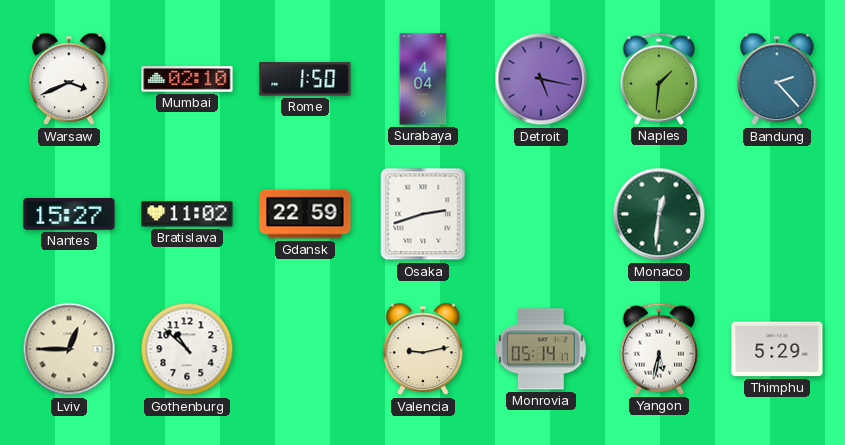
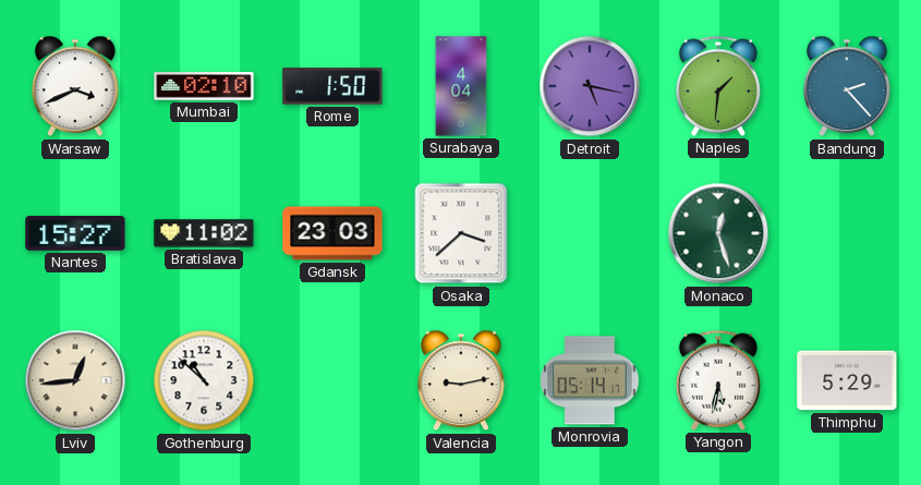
Gdansk: 22:59 -> 23:03
Osaka: 2:42 -> 3:38
Monaco: 12:31 -> 12:27
Lviv: 12:45 -> 12:44
